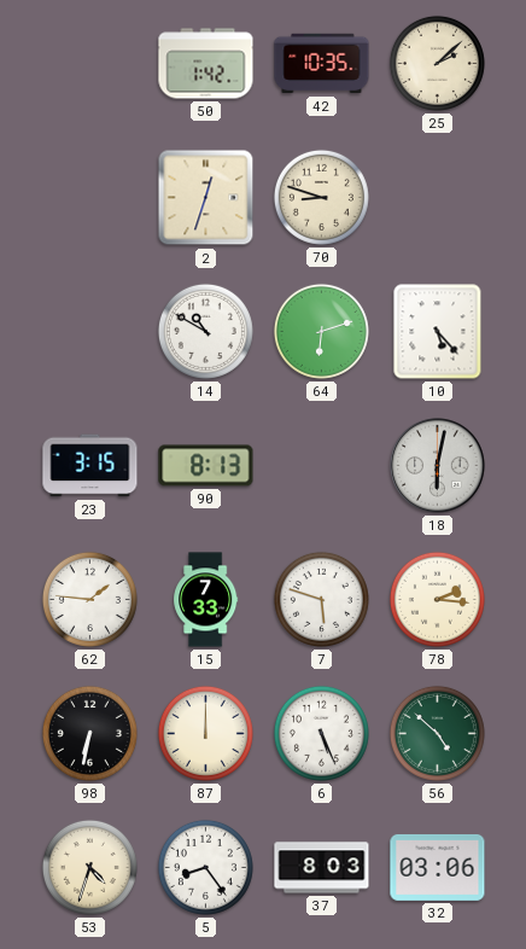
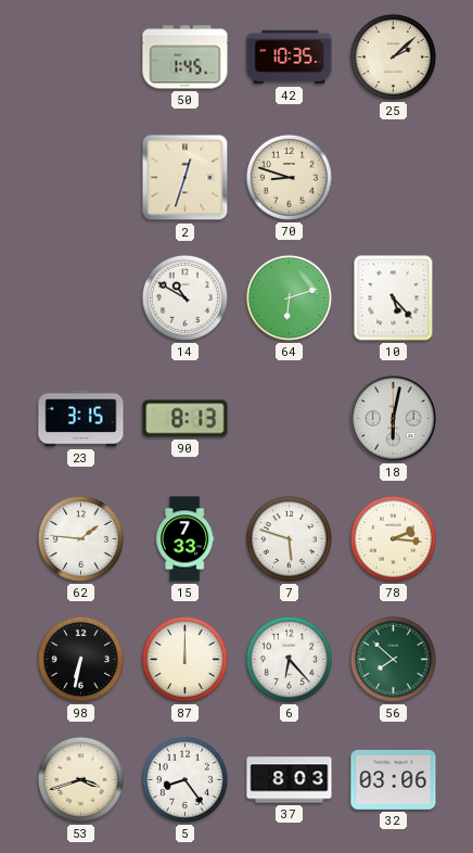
50: 1:42 -> 1:45
6: 5:26 -> 6:23
56: 4:52 -> 7:52
53: 4:33 -> 3:42
